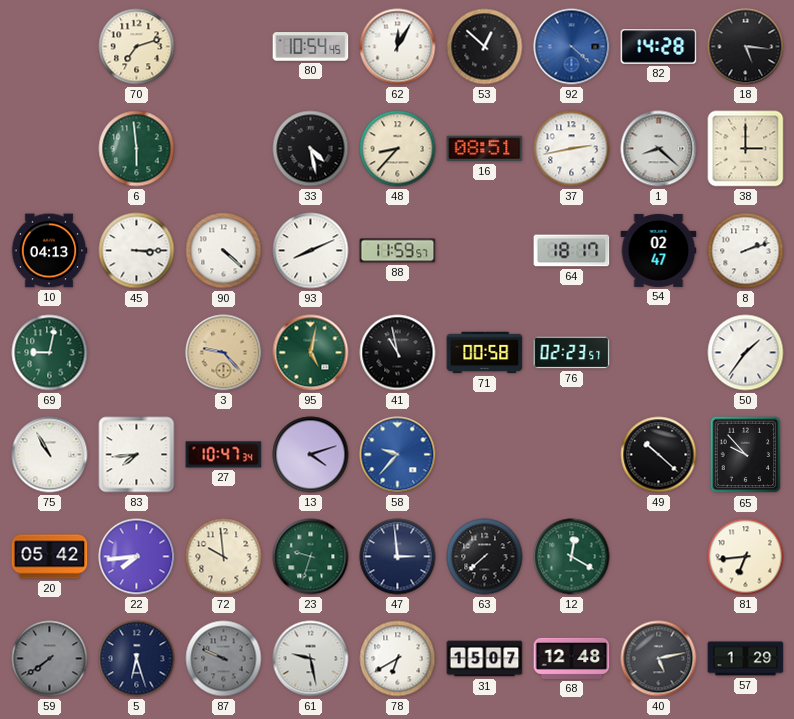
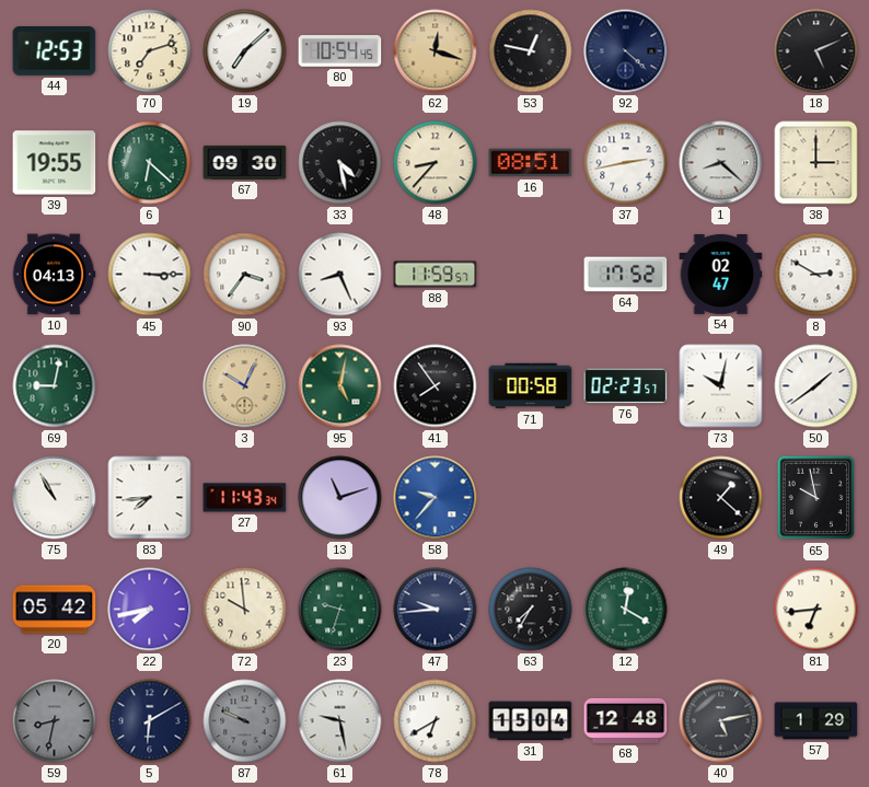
44: none -> 12:53
19: none -> 7:08
62: 12:05 -> 12:18
62 dial: white -> champagne
53: 12:52 -> 12:47
92 dial: blue -> navy
82: 14:28 -> none
18: 5:16 -> 5:11
39: none -> 19:55
6: 5:59 -> 6:22
67: none -> 09:30
90: 4:22 -> 3:36
93: 8:11 -> 8:26
64: 18:17 -> 17:52
8: 2:12 -> 2:50
3: 9:23 -> 10:04
41: 10:58 -> 7:54
73: none -> 10:02
50: 1:36 -> 1:39
27: 10:47 -> 11:43
13: 4:12 -> 11:12
49: 10:22 -> 1:22
65: 9:53 -> 9:58
22: 7:44 -> 7:43
47: 2:59 -> 9:44
63: 7:38 -> 7:35
59: 7:39 -> 8:32
5: 6:27 -> 6:10
31: 15:07 -> 15:04
